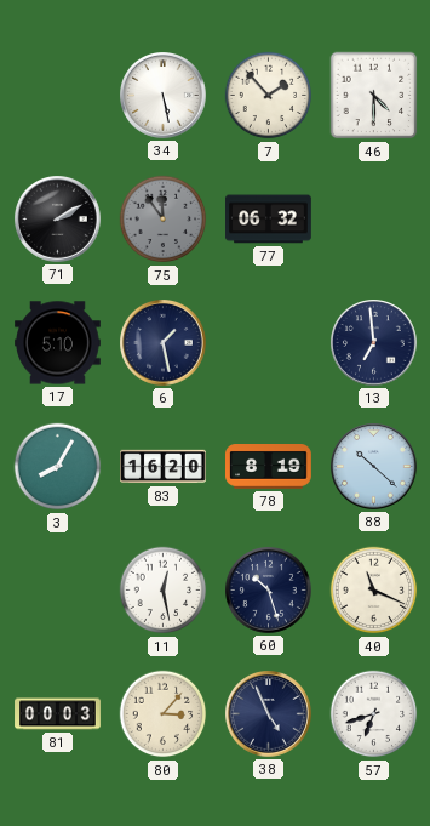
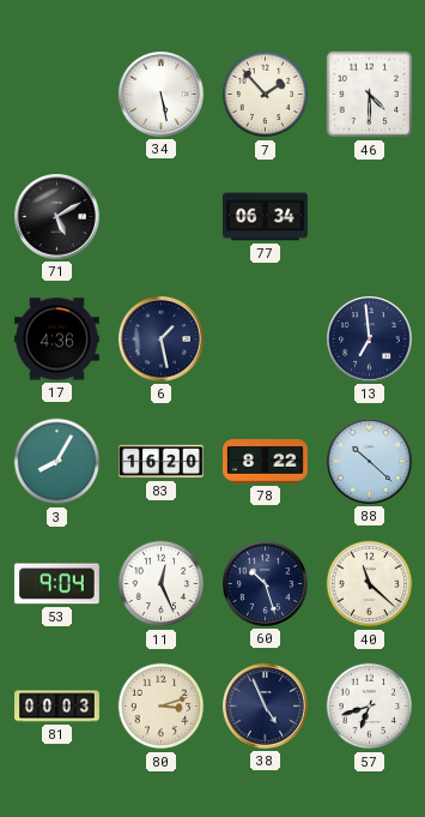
71: 2:10 -> 5:10
75: 11:54 -> none
77: 06:32 -> 06:34
17: 5:10 -> 4:36
78: 8:19 -> 8:22
53: none -> 9:04
11: 12:28 -> 12:26
40: 11:19 -> 11:22
80: 3:07 -> 3:12
